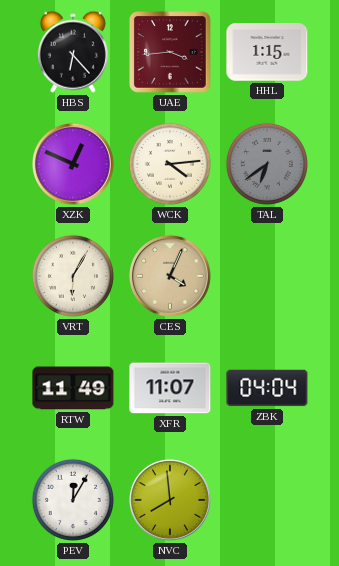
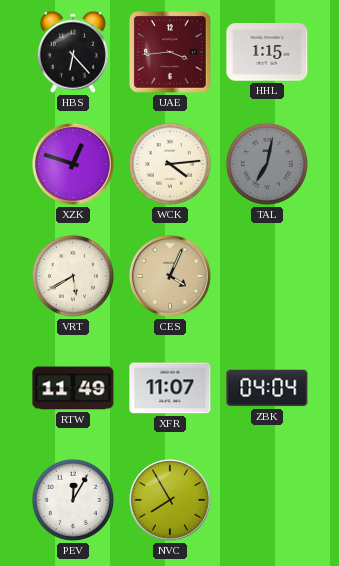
XZK: 12:49 -> 12:48
TAL: 6:39 -> 7:02
VRT: 6:05 -> 5:40
NVC: 7:59 -> 7:55
